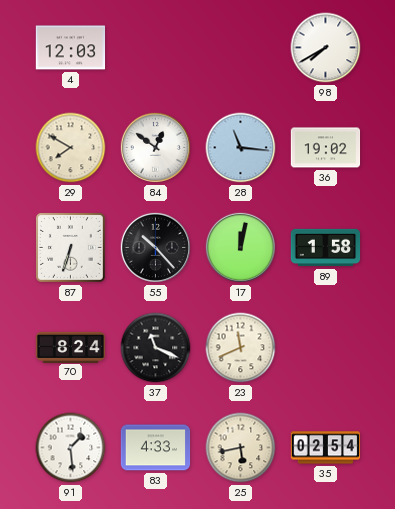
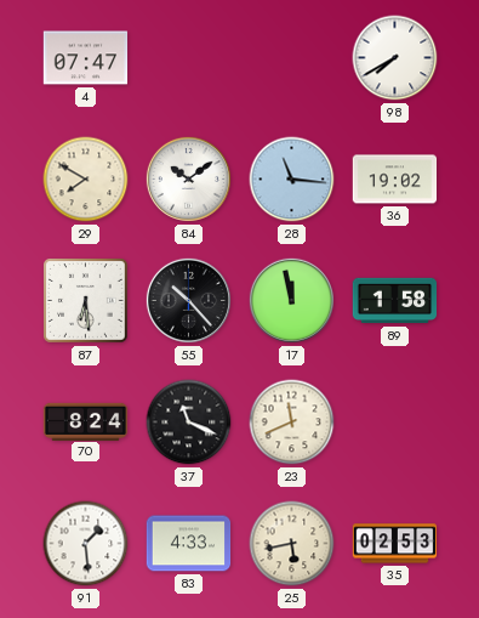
4: 12:03 -> 07:47
84: 12:51 -> 10:09
87: 6:33 -> 6:29
17: 12:02 -> 11:58
35: 02:54 -> 02:53
